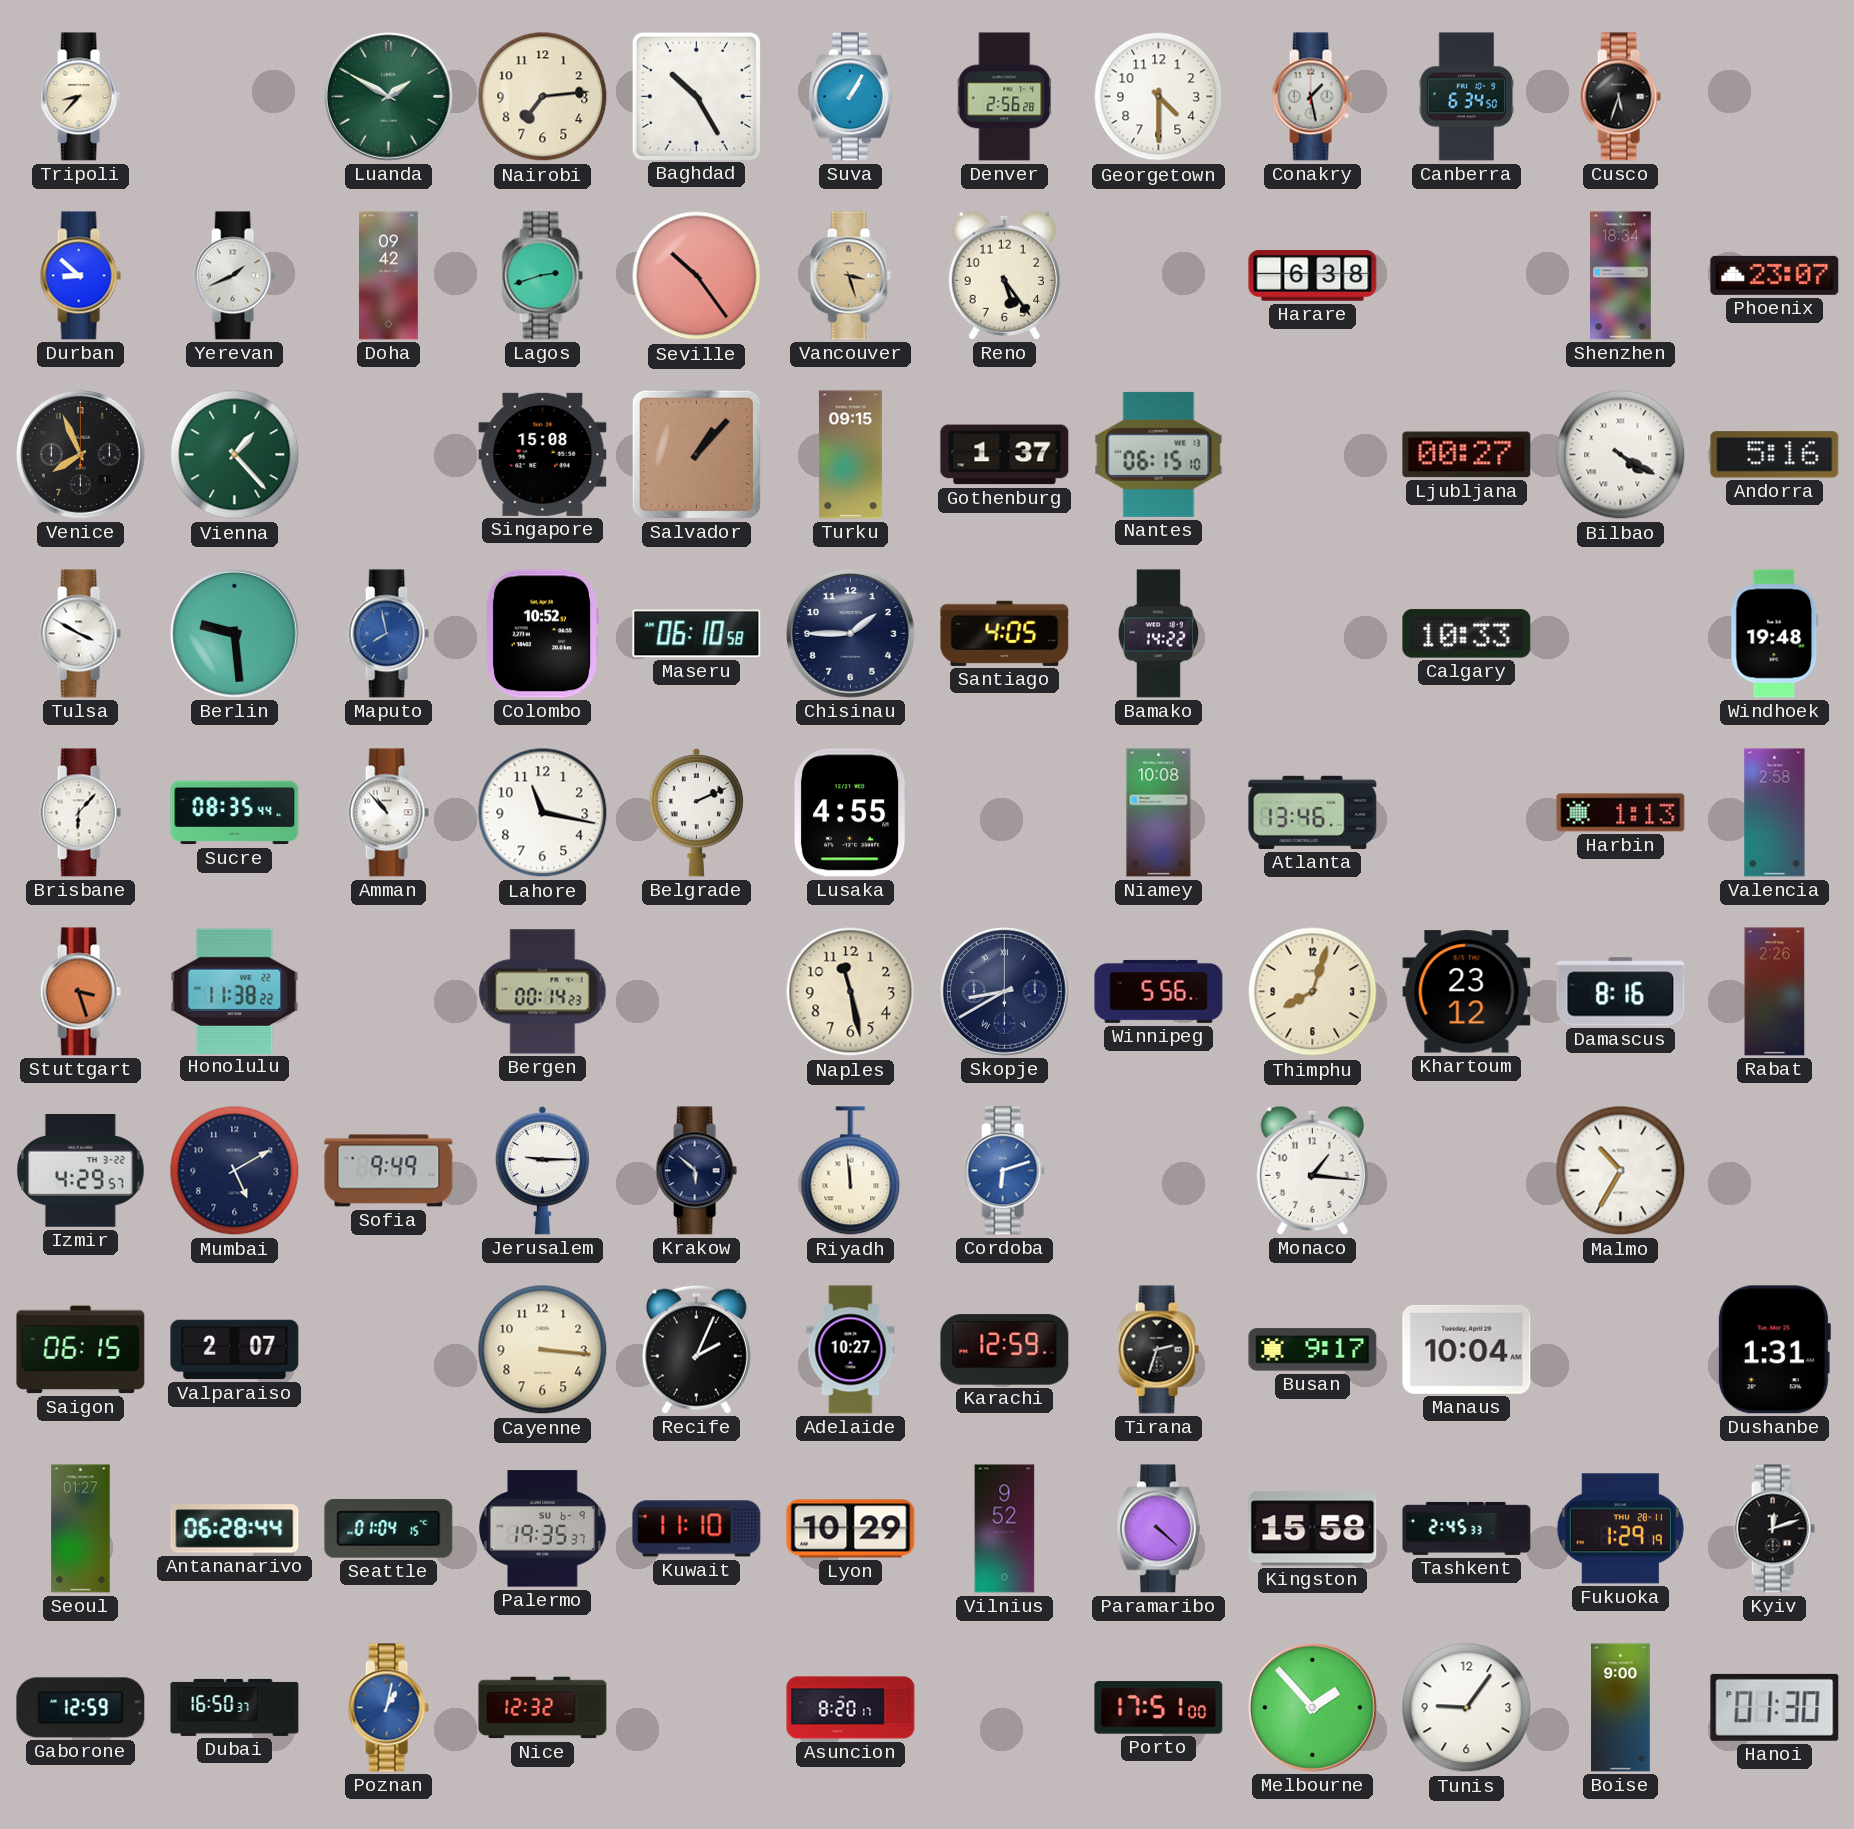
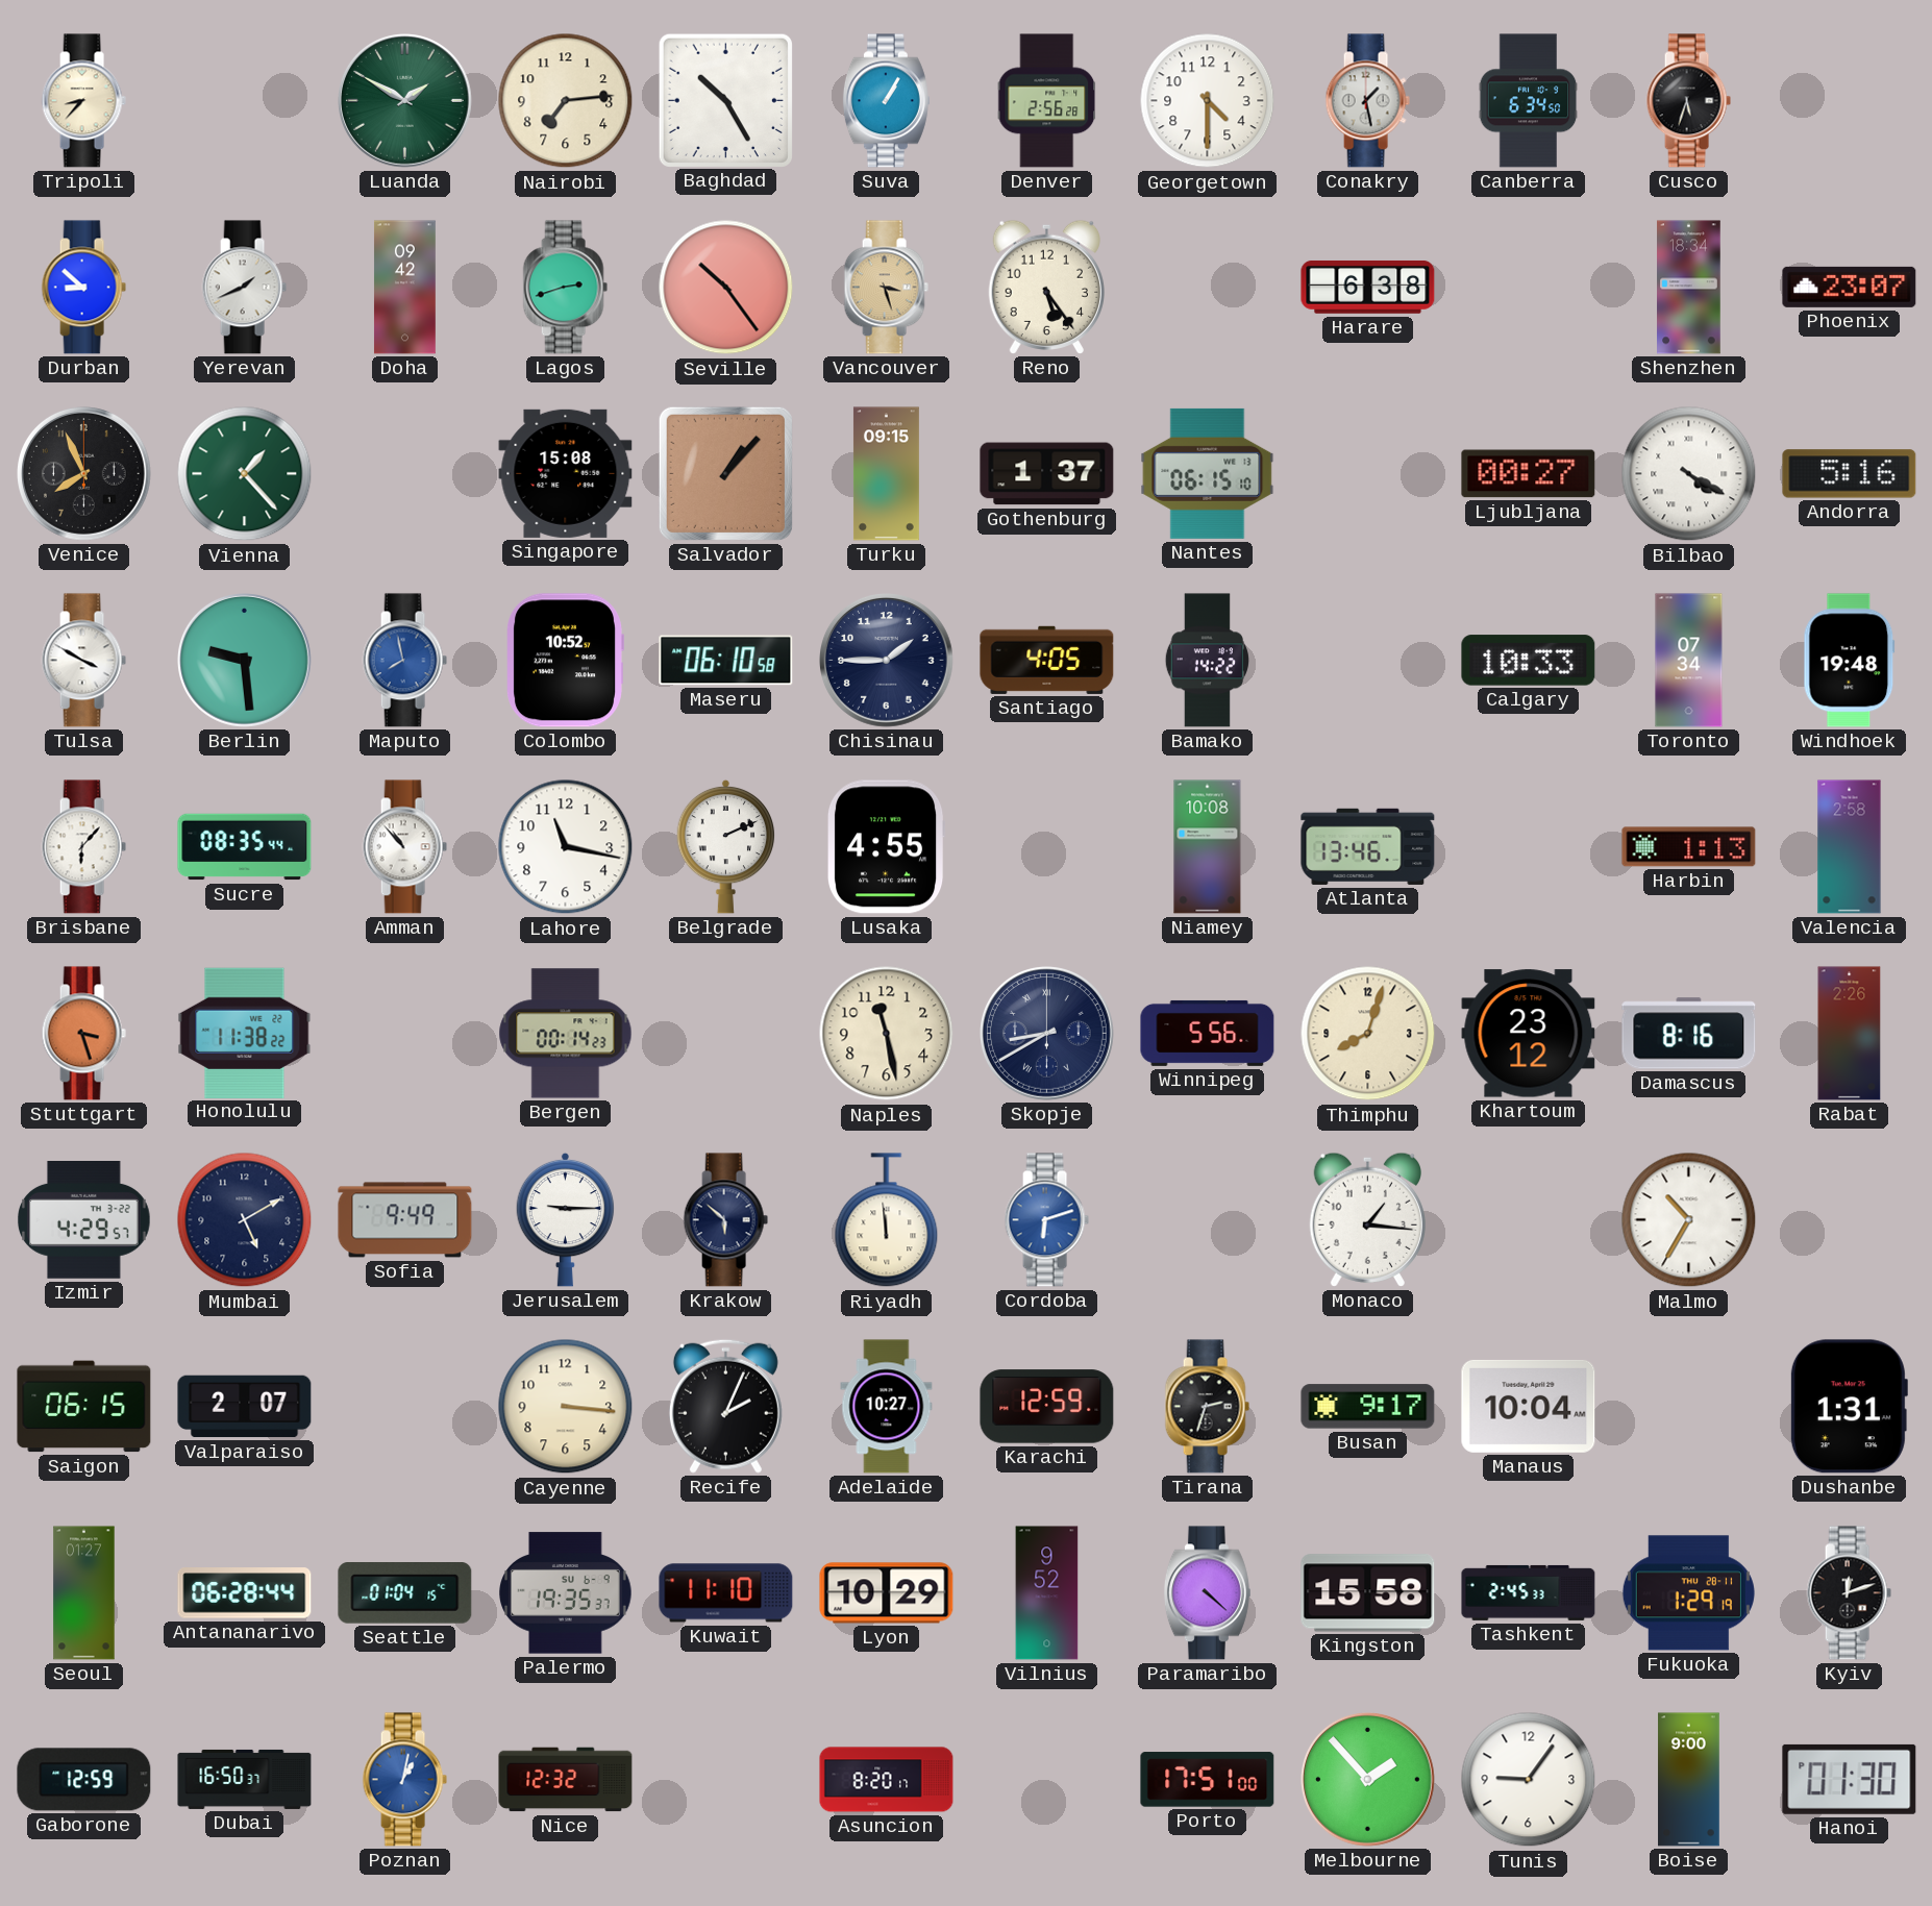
Toronto: none -> 07:34
